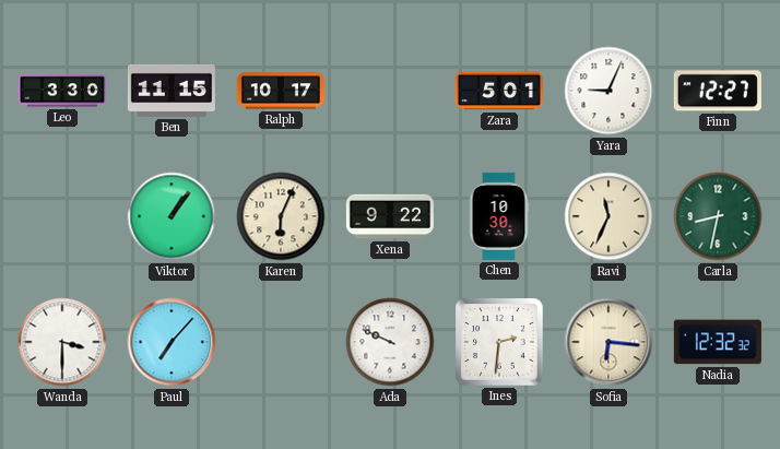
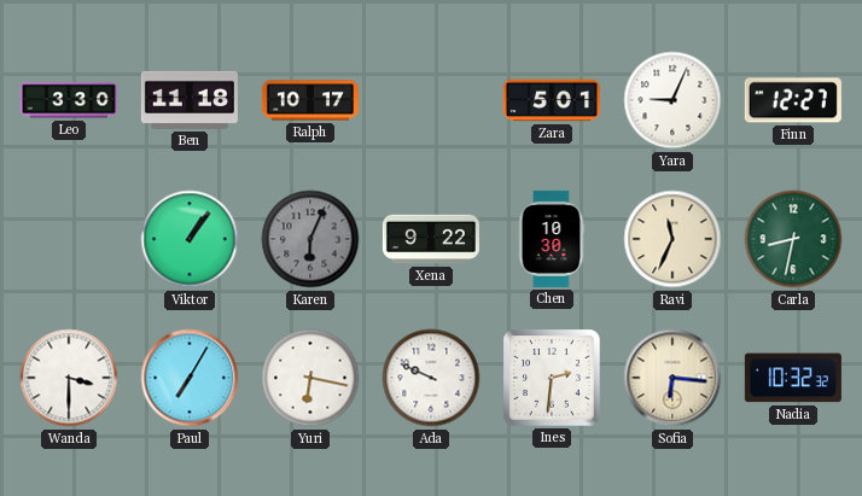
Ben: 11:15 -> 11:18
Karen dial: cream -> grey
Paul: 7:07 -> 7:05
Yuri: none -> 6:17
Nadia: 12:32 -> 10:32
